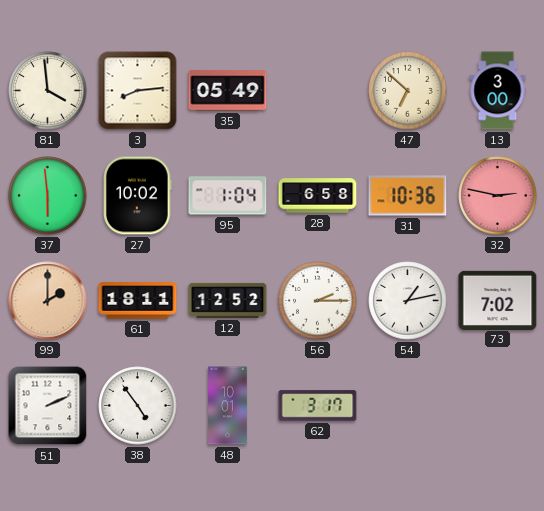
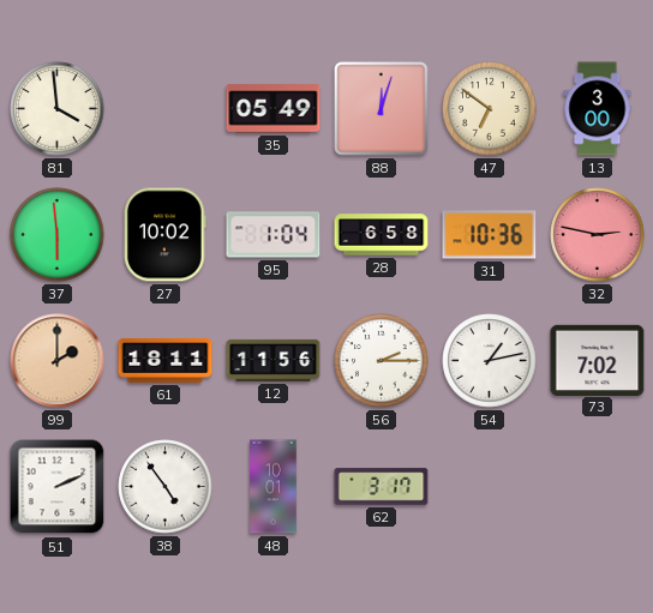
3: 8:14 -> none
88: none -> 12:03
47: 6:52 -> 6:51
12: 12:52 -> 11:56
